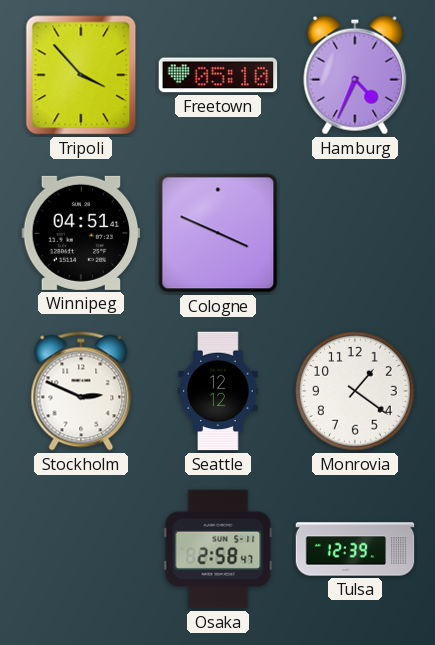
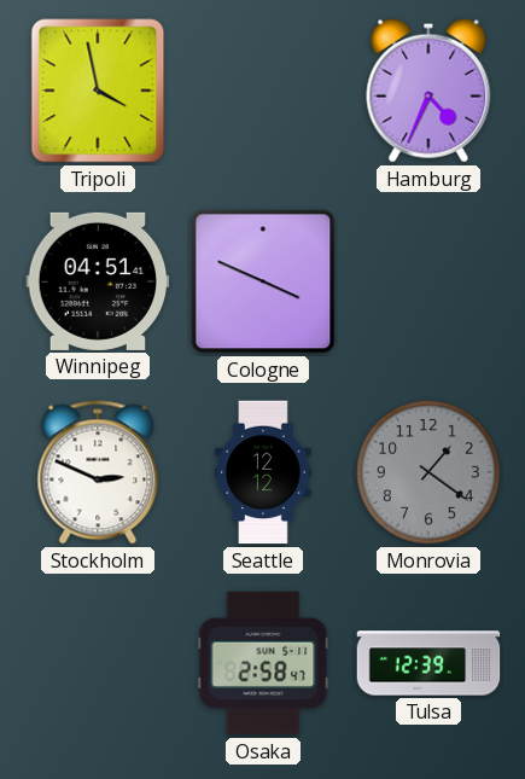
Tripoli: 3:53 -> 3:58
Freetown: 05:10 -> none
Monrovia dial: white -> grey
